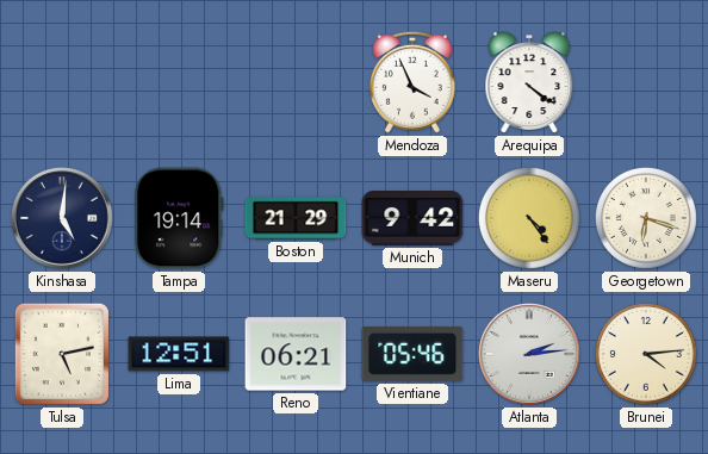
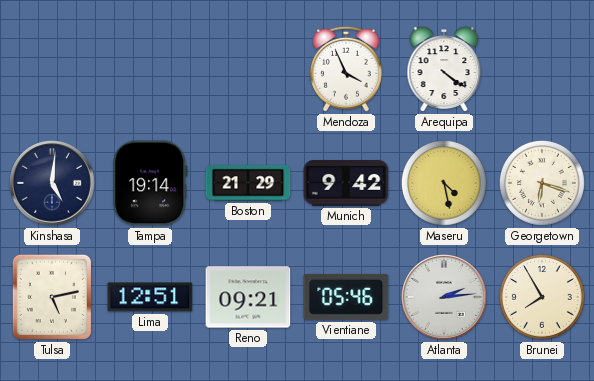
Maseru: 4:24 -> 4:28
Reno: 06:21 -> 09:21
Brunei: 4:14 -> 7:55
